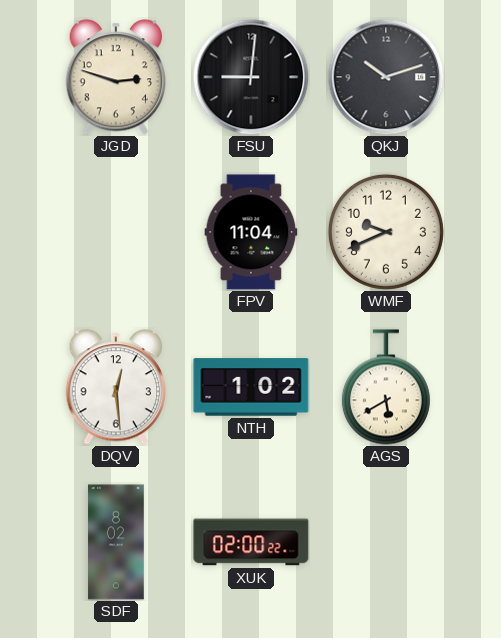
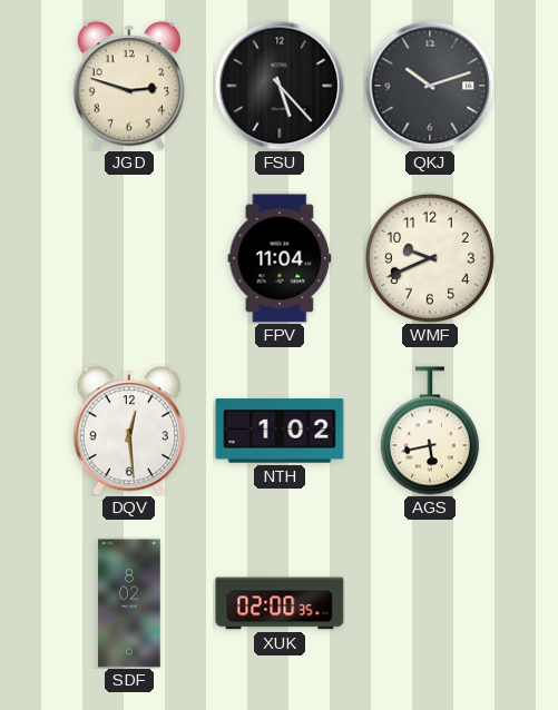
FSU: 9:01 -> 5:23
AGS: 5:40 -> 5:43
XUK: 02:00:22 -> 02:00:35
